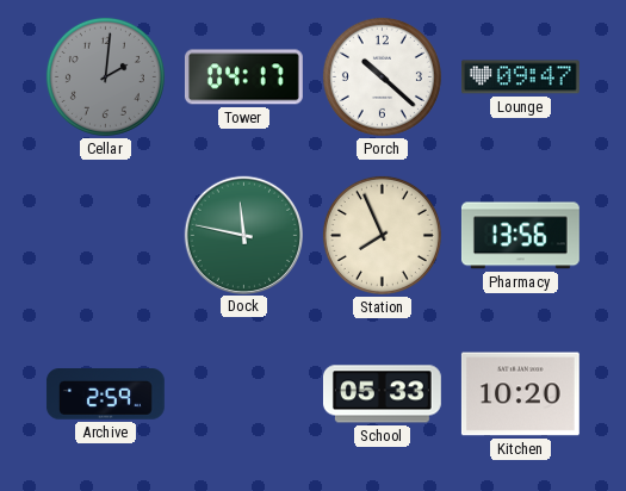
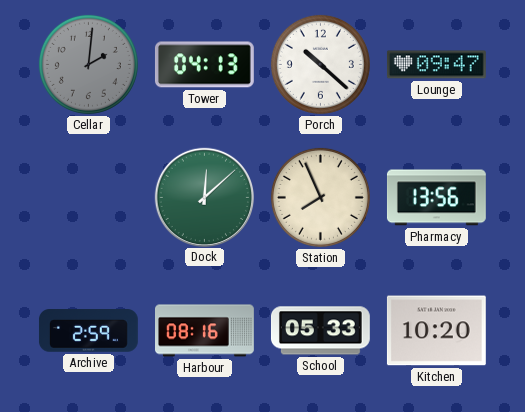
Tower: 04:17 -> 04:13
Dock: 11:47 -> 12:08
Harbour: none -> 08:16
